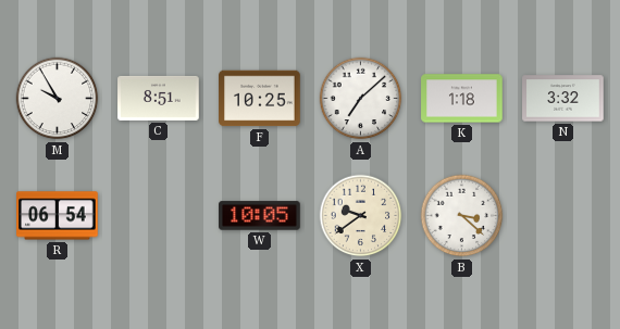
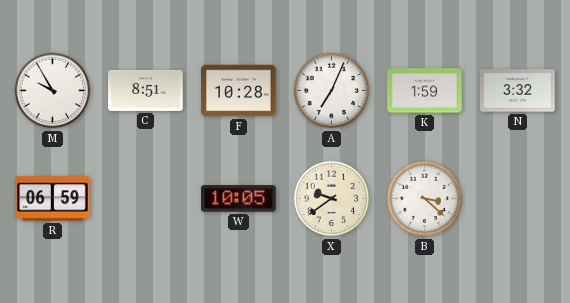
F: 10:25 -> 10:28
A: 7:08 -> 7:04
K: 1:18 -> 1:59
R: 06:54 -> 06:59
